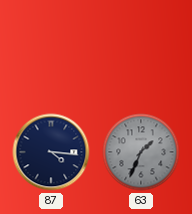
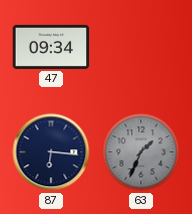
47: none -> 09:34
87: 4:16 -> 6:16
